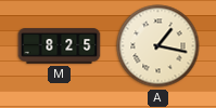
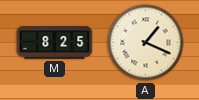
A: 1:17 -> 1:19
